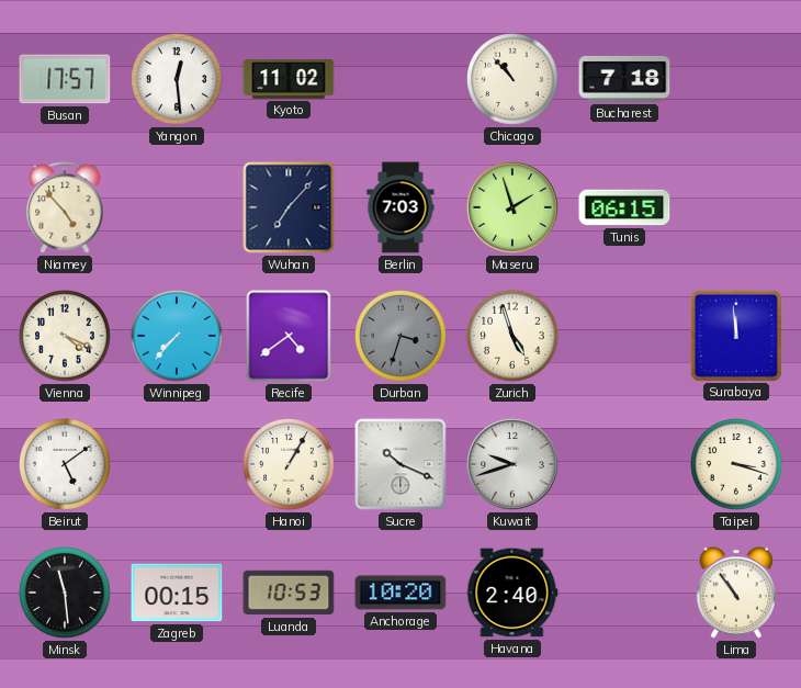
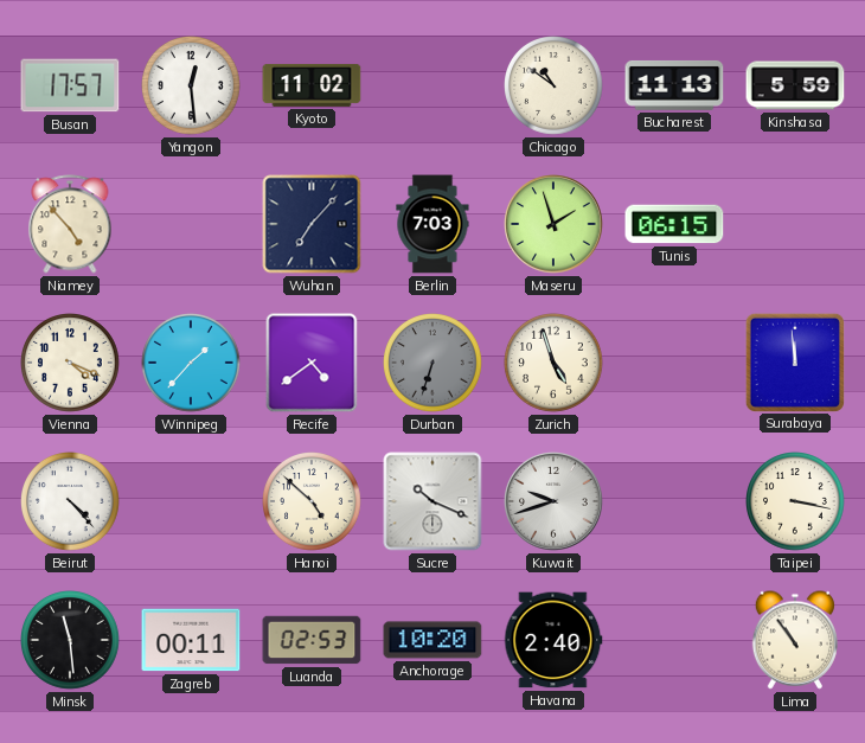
Chicago: 10:53 -> 10:51
Bucharest: 7:18 -> 11:13
Kinshasa: none -> 5:59
Winnipeg: 7:37 -> 1:37
Durban: 3:33 -> 6:33
Beirut: 5:09 -> 4:23
Hanoi: 1:05 -> 4:52
Taipei: 3:18 -> 3:17
Zagreb: 00:15 -> 00:11
Luanda: 10:53 -> 02:53
